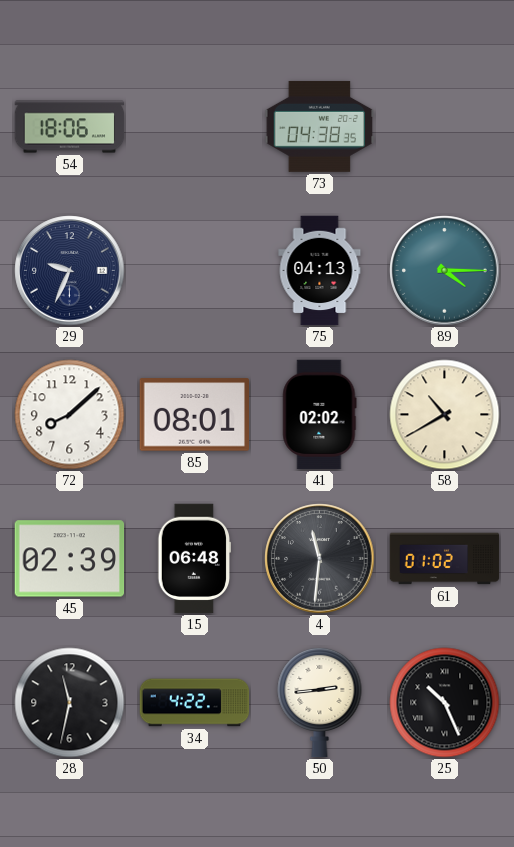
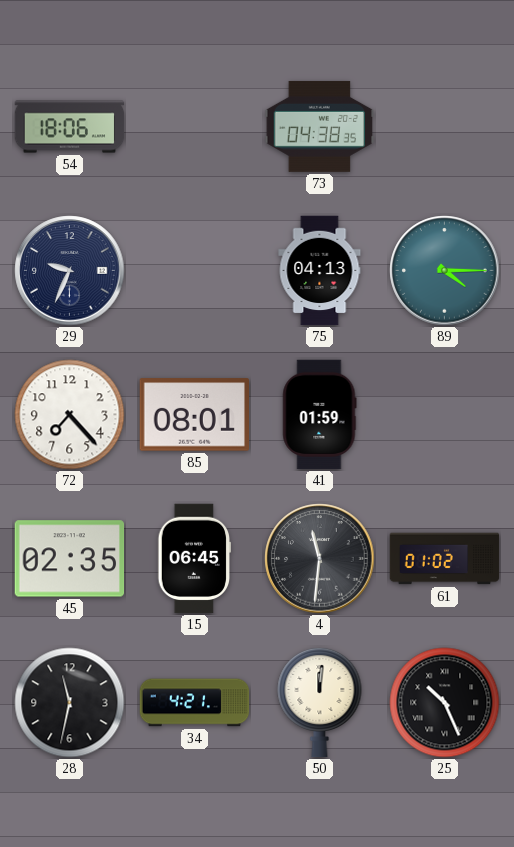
72: 8:08 -> 7:23
41: 02:02 -> 01:59
58: 10:40 -> none
45: 02:39 -> 02:35
15: 06:48 -> 06:45
34: 4:22 -> 4:21
50: 2:44 -> 12:01
